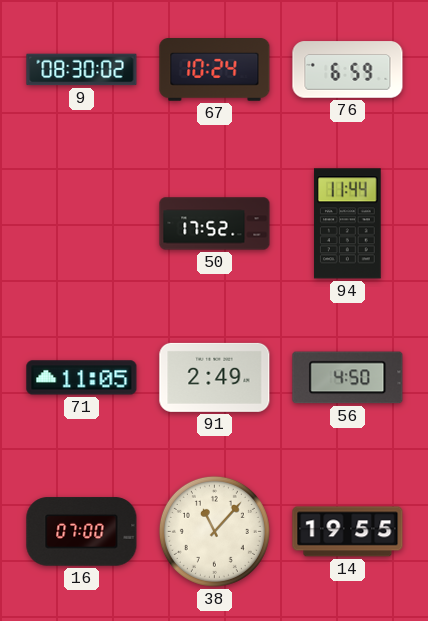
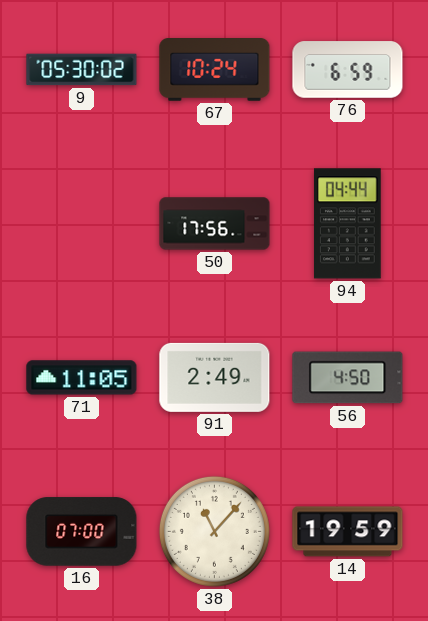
9: 08:30 -> 05:30
50: 17:52 -> 17:56
94: 11:44 -> 04:44
14: 19:55 -> 19:59
